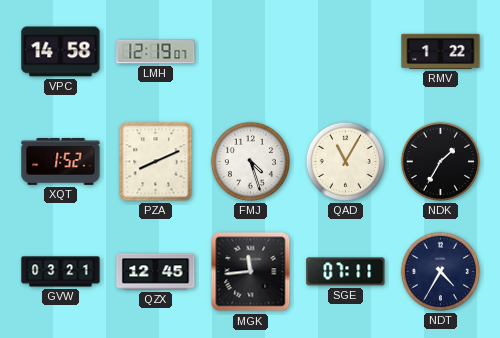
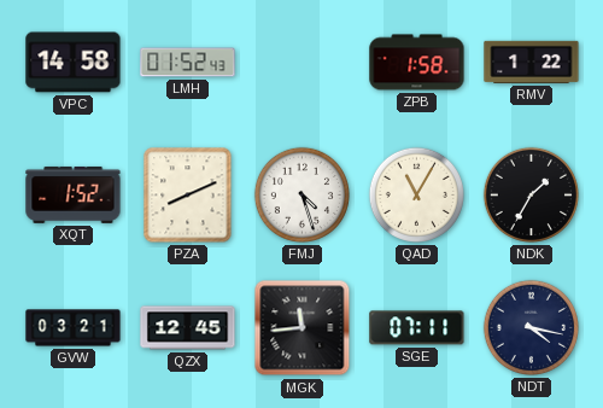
LMH: 12:19 -> 01:52
ZPB: none -> 1:58
NDT: 4:35 -> 4:17
